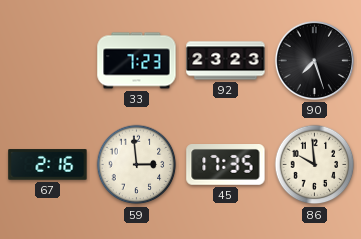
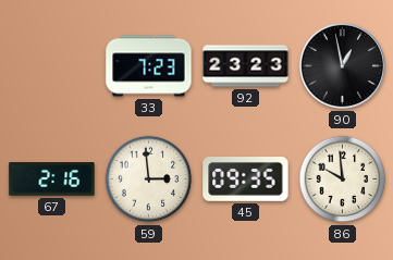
90: 7:27 -> 12:58
45: 17:35 -> 09:35
